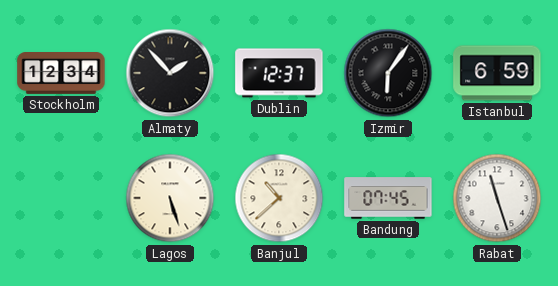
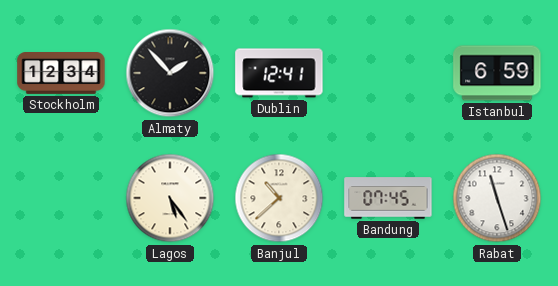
Dublin: 12:37 -> 12:41
Izmir: 6:06 -> none
Lagos: 5:27 -> 5:24
